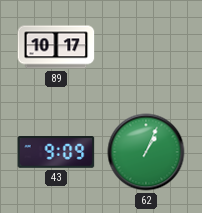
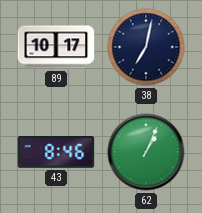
38: none -> 7:02
43: 9:09 -> 8:46
